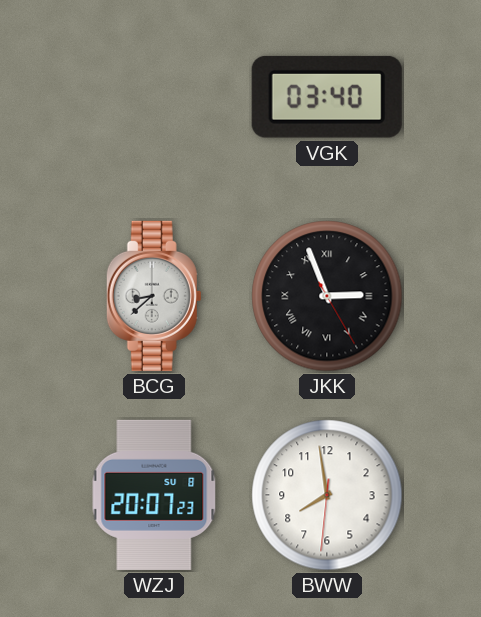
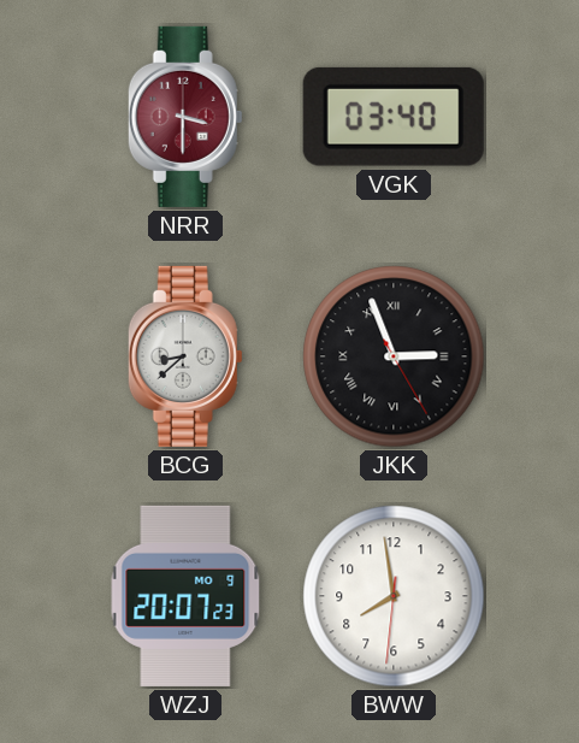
NRR: none -> 3:30
WZJ date: SU 8 -> MO 9
